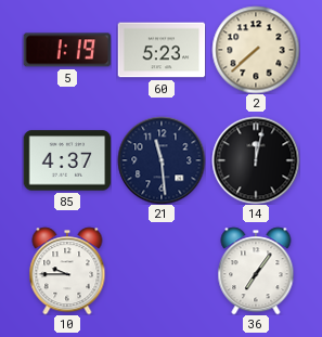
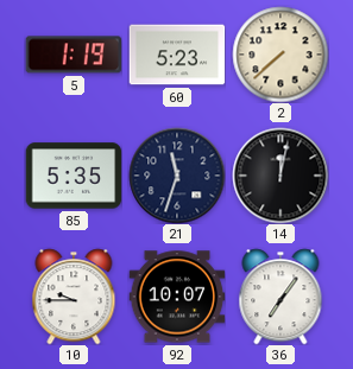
85: 4:37 -> 5:35
21: 11:29 -> 11:33
92: none -> 10:07
